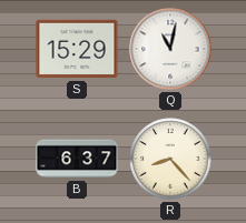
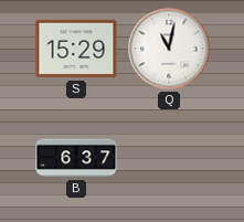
R: 8:23 -> none
